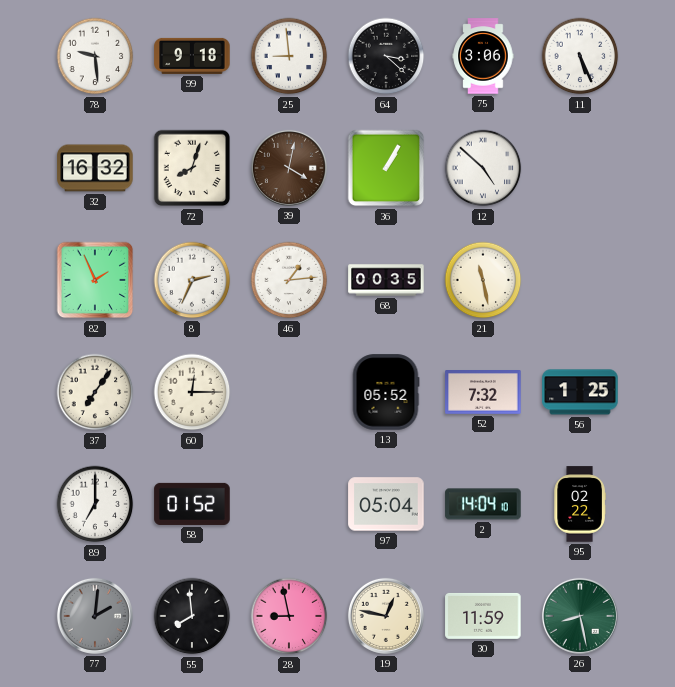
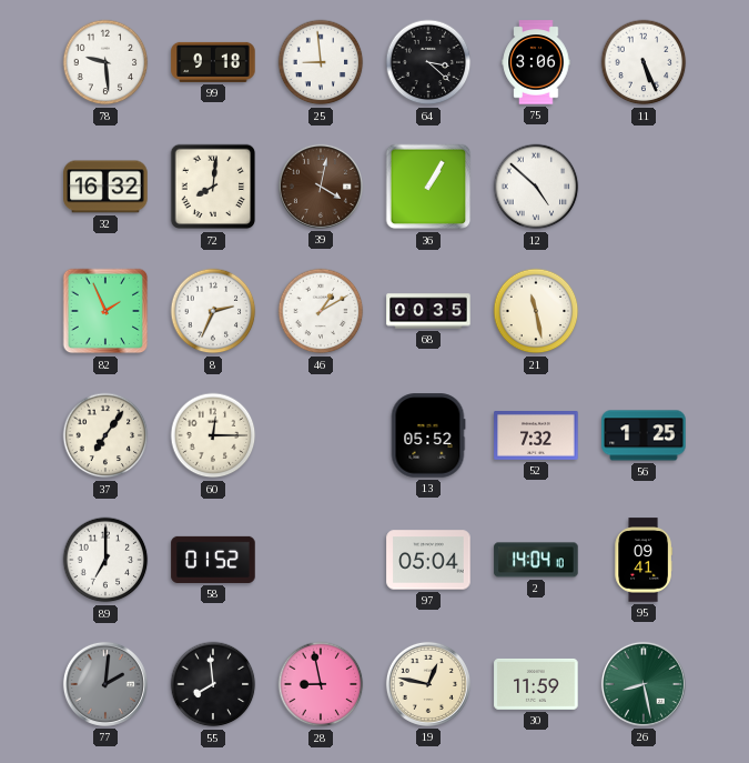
72: 8:03 -> 8:01
46: 1:14 -> 1:10
95: 02:22 -> 09:41
